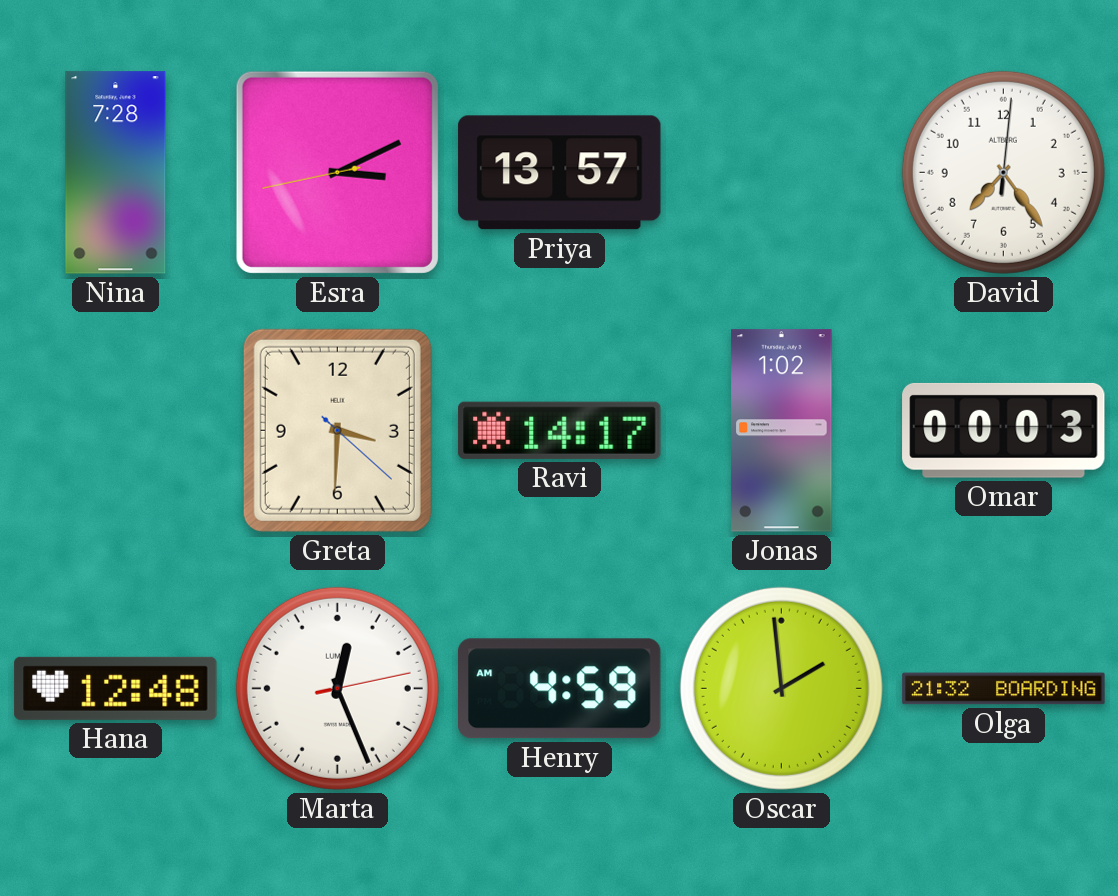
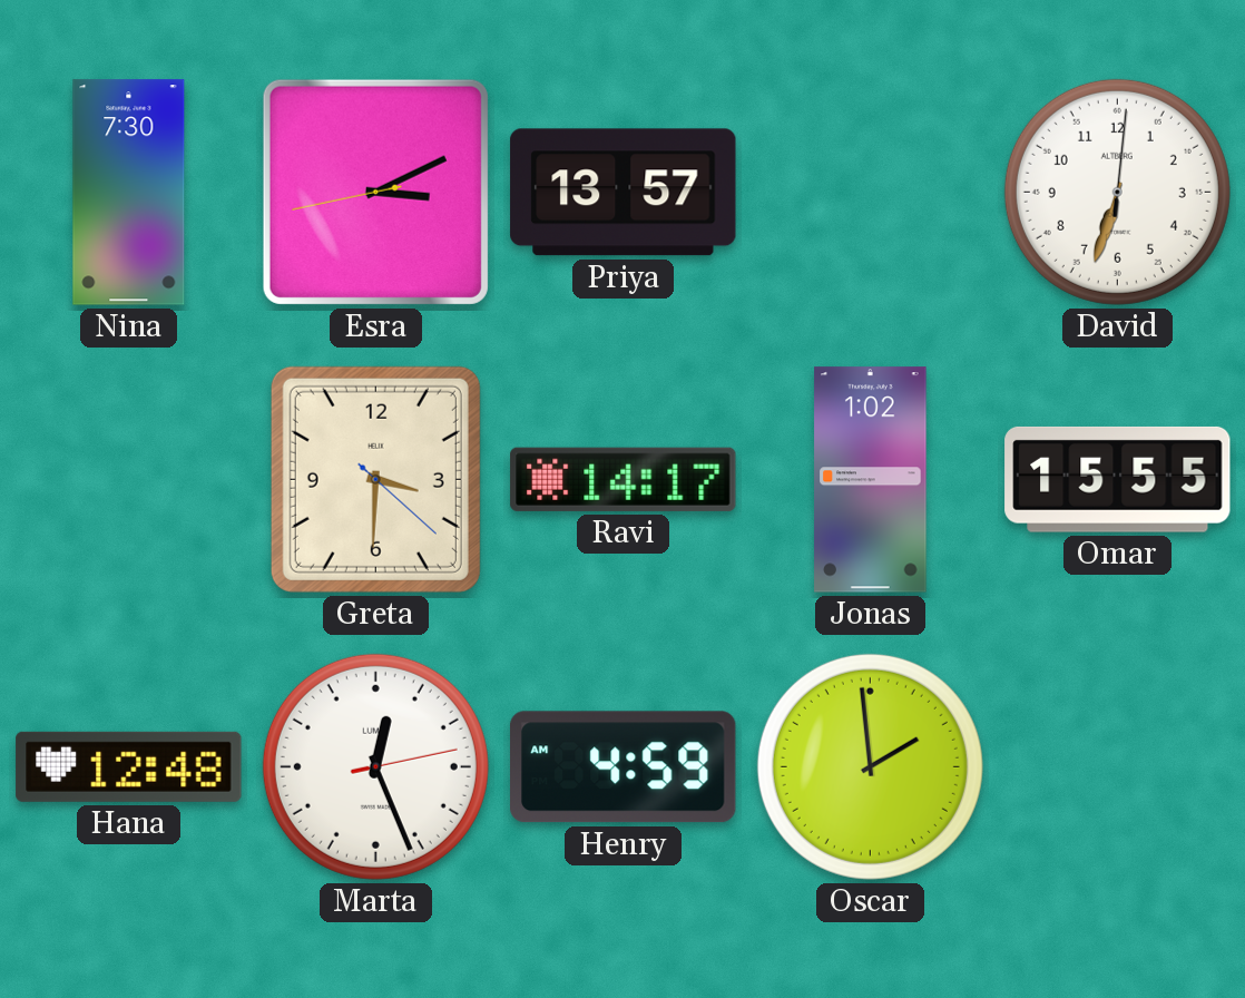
Nina: 7:28 -> 7:30
David: 7:24 -> 6:33
Omar: 00:03 -> 15:55
Olga: 21:32 -> none
